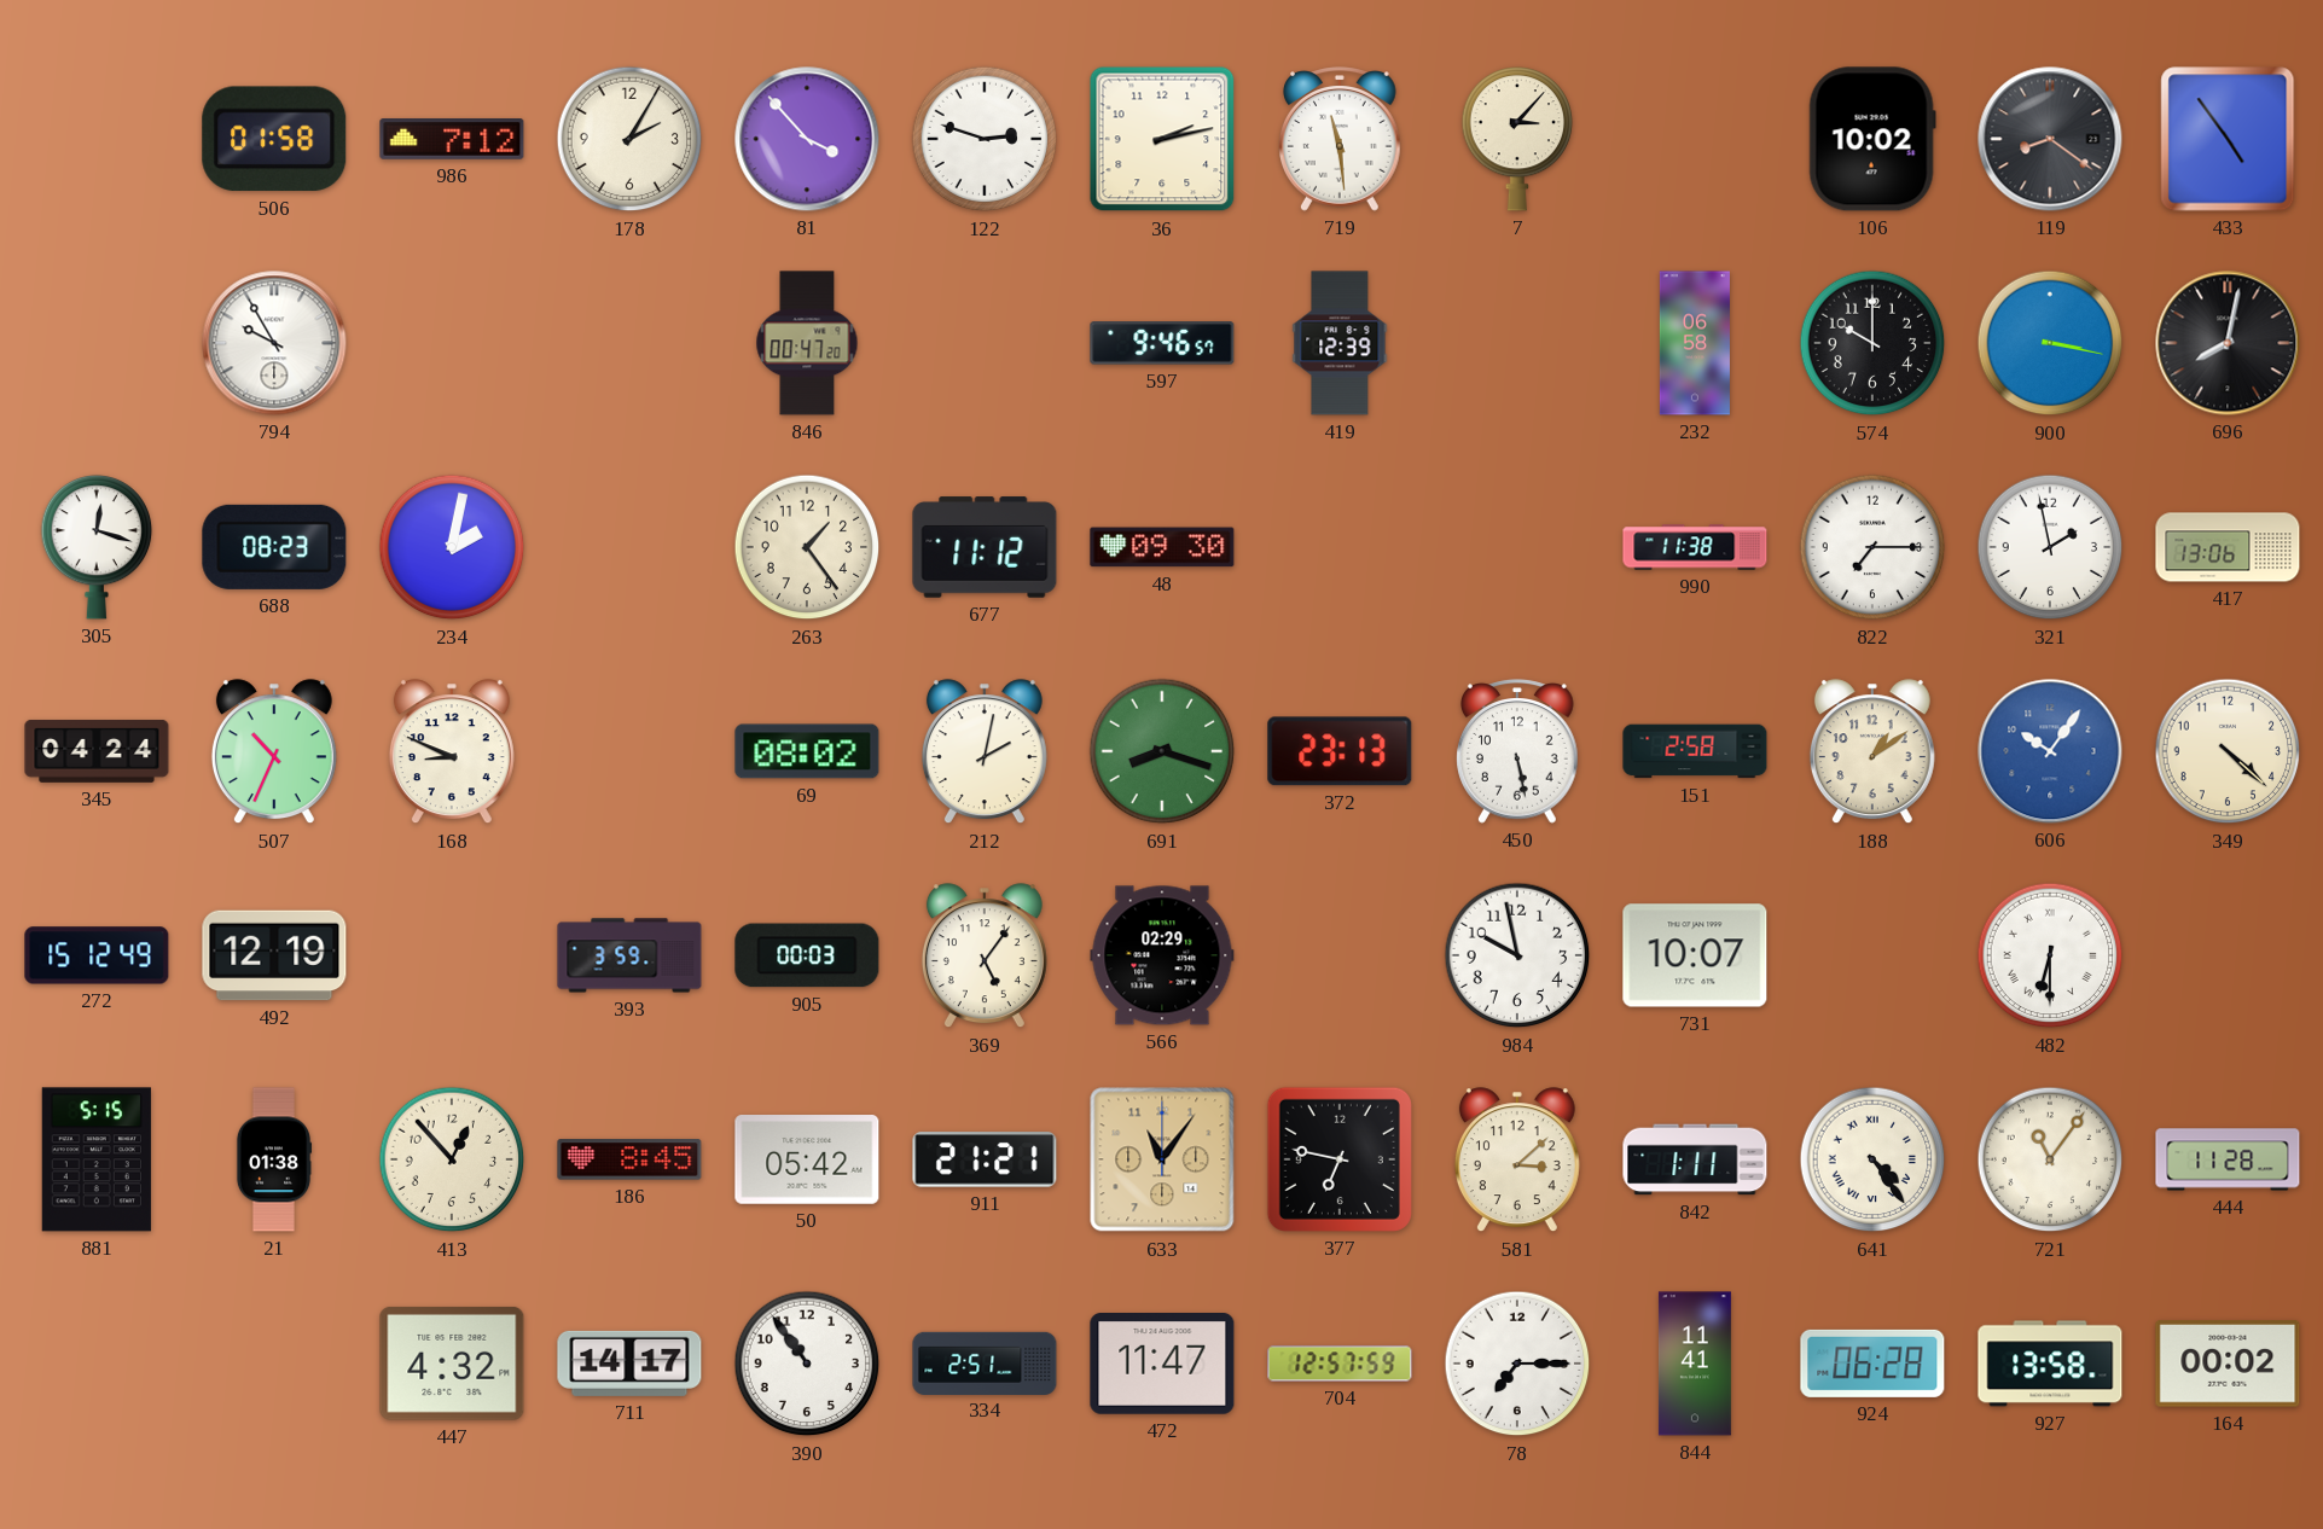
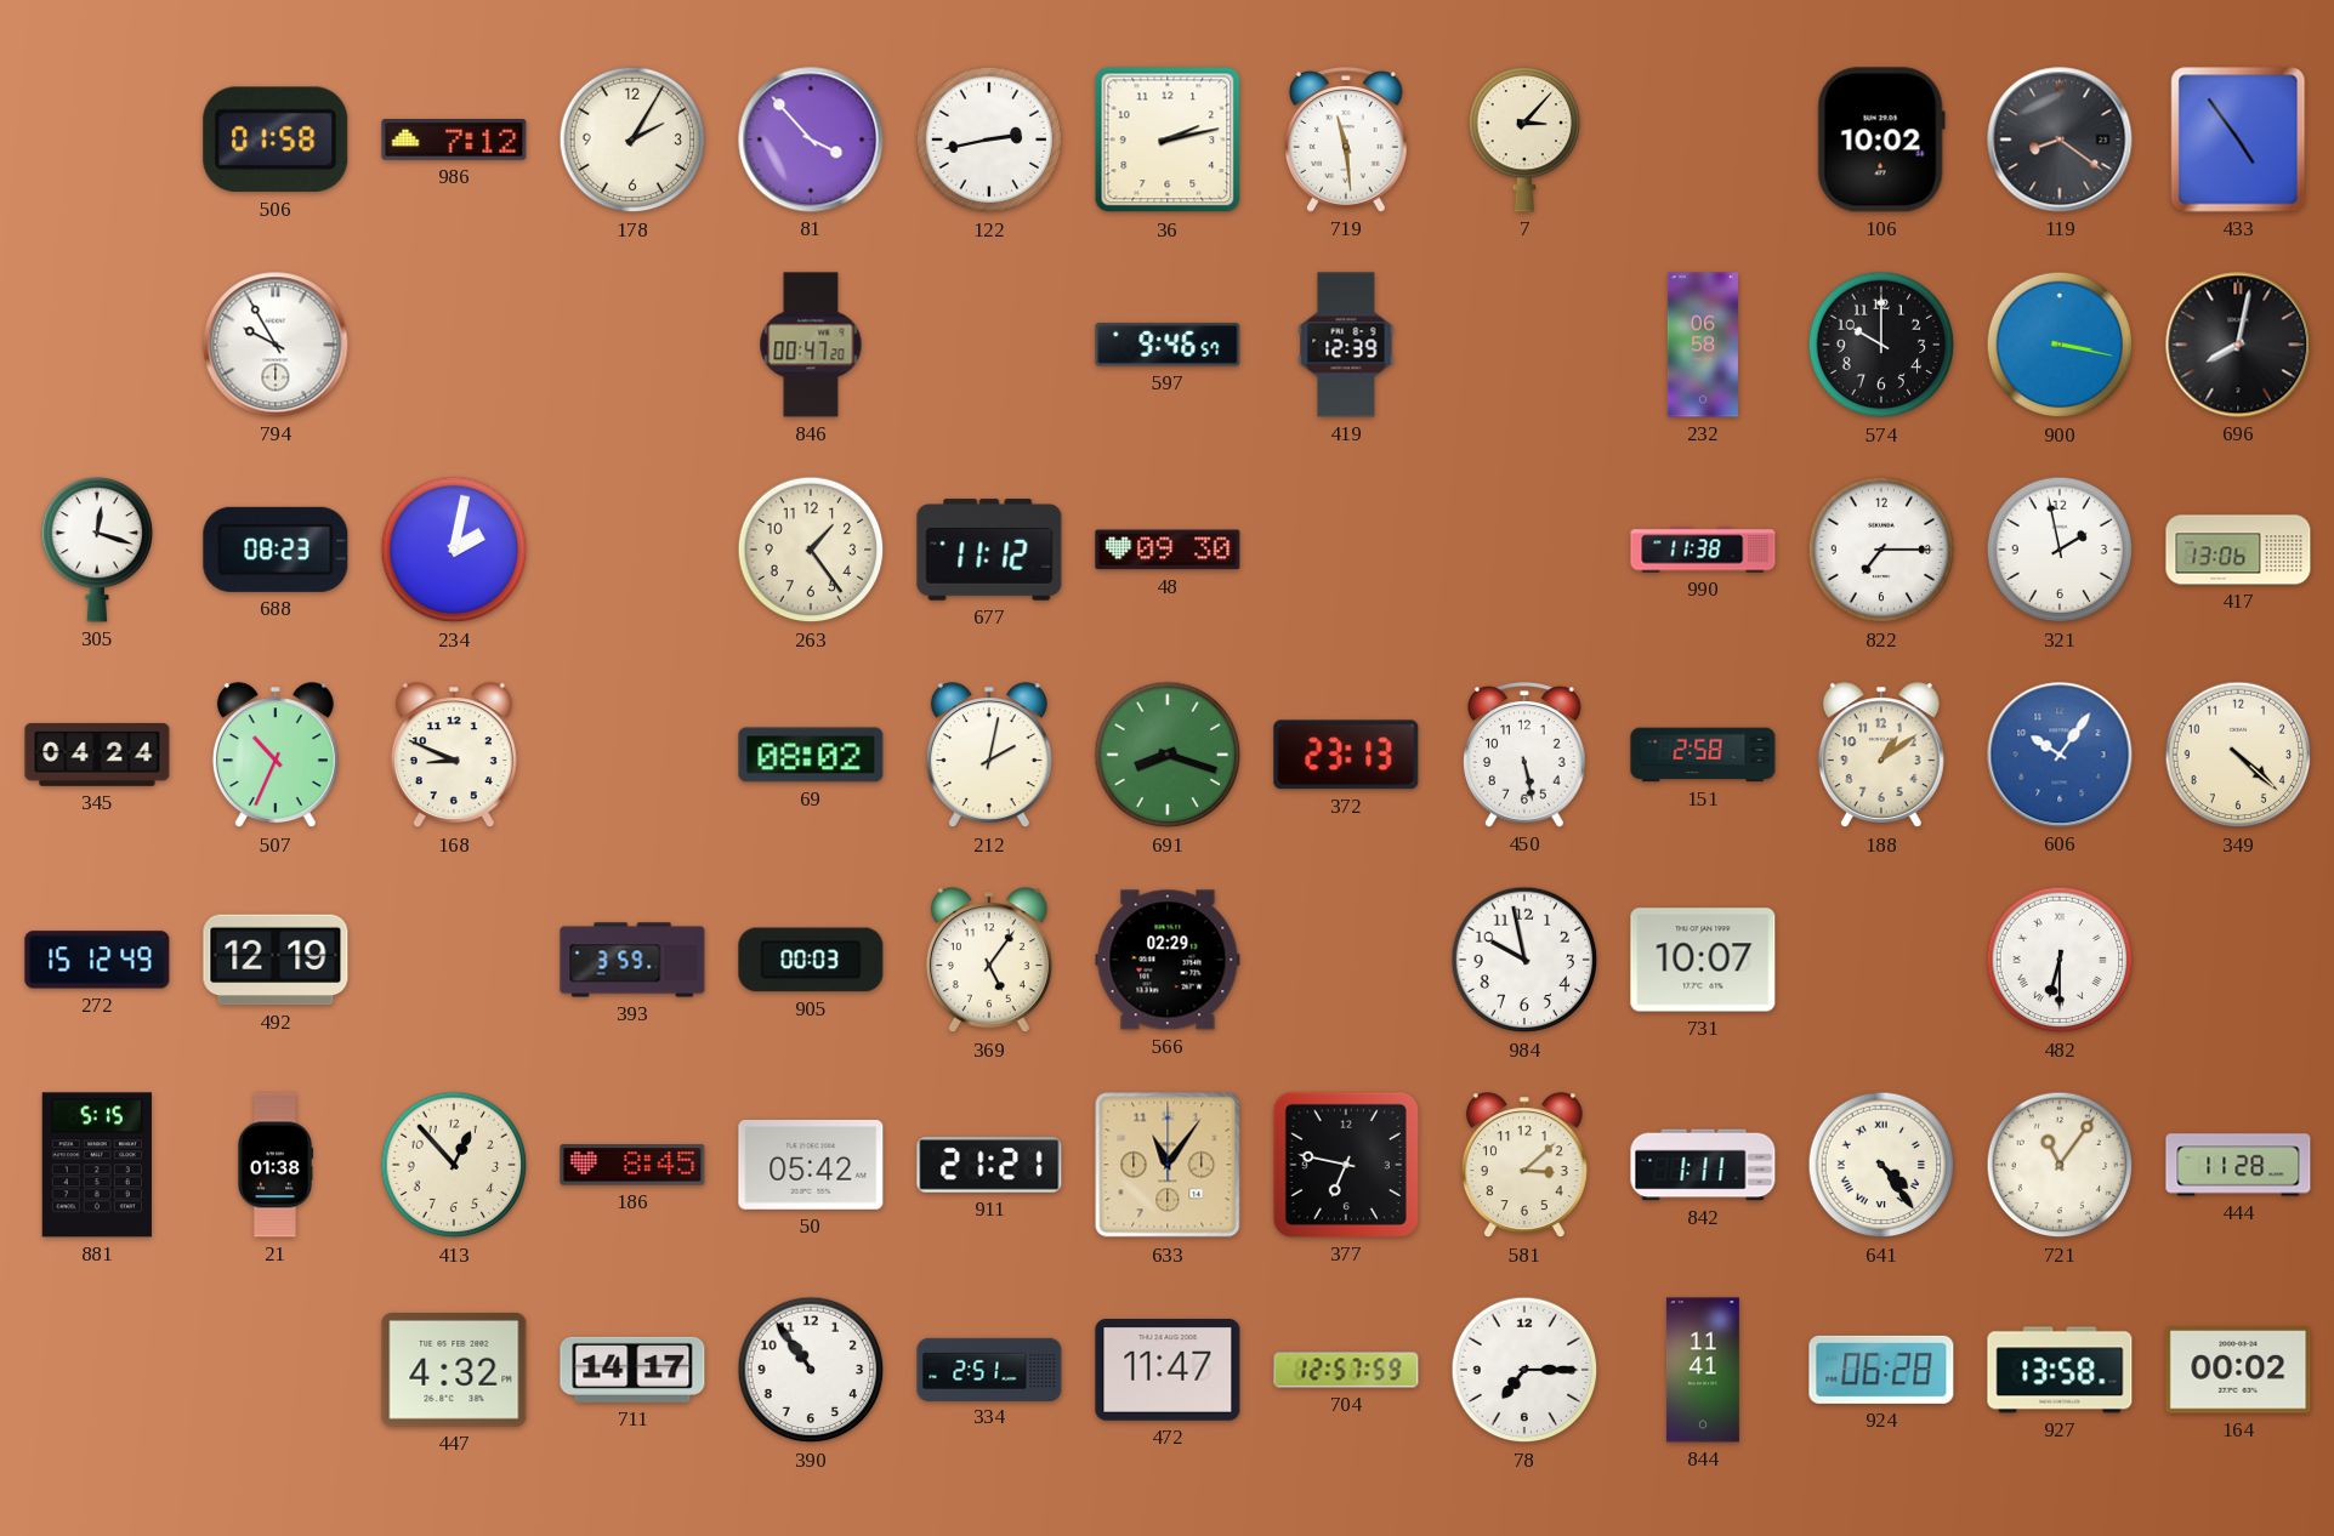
122: 2:48 -> 2:43
